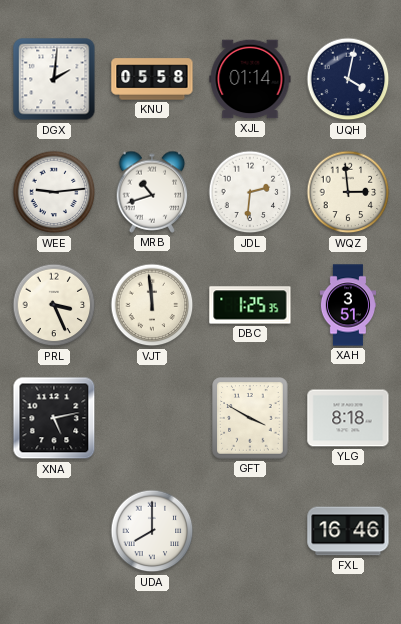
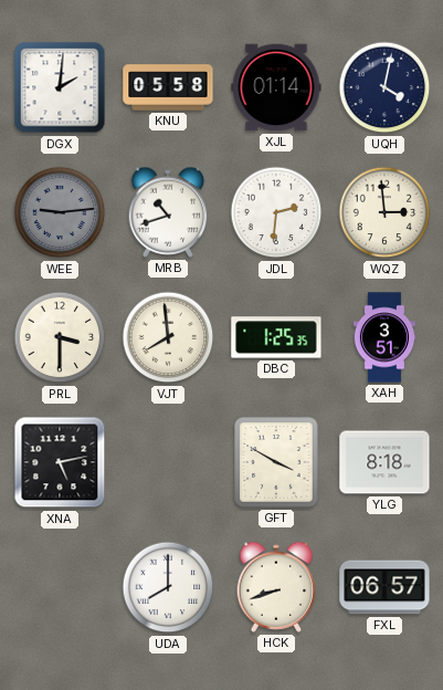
WEE dial: white -> grey
PRL: 3:26 -> 3:30
VJT: 11:59 -> 7:59
HCK: none -> 8:42
FXL: 16:46 -> 06:57
